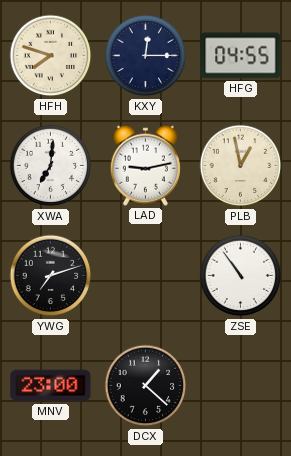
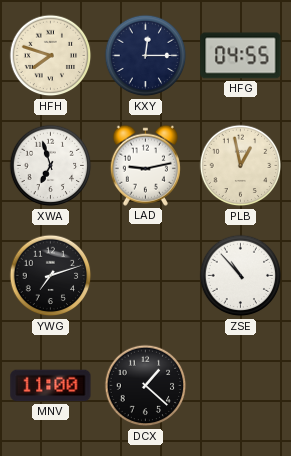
XWA: 7:01 -> 6:57
ZSE: 10:54 -> 10:53
MNV: 23:00 -> 11:00
